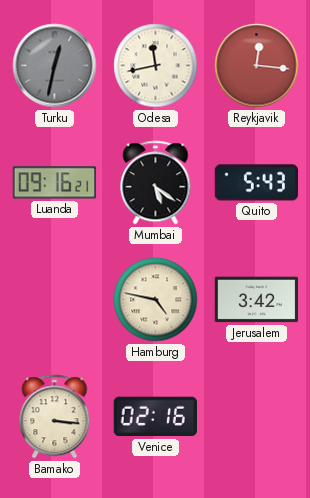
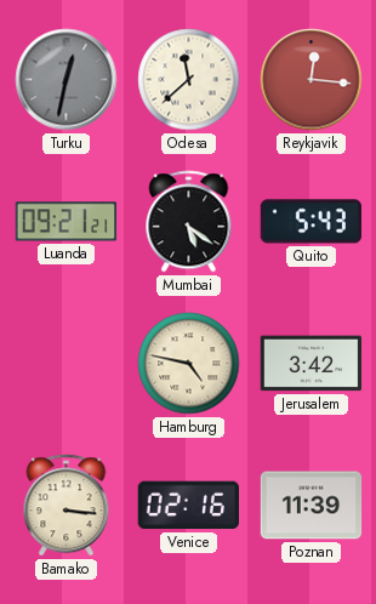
Odesa: 11:43 -> 11:38
Luanda: 09:16 -> 09:21
Poznan: none -> 11:39
